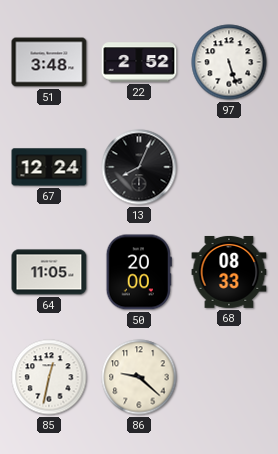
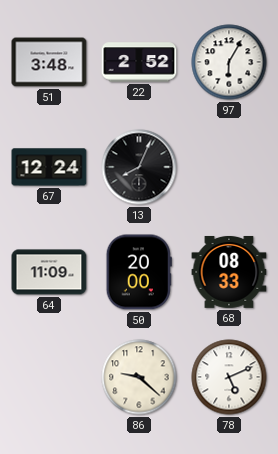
97: 5:27 -> 6:05
64: 11:05 -> 11:09
85: 12:32 -> none
78: none -> 5:11
